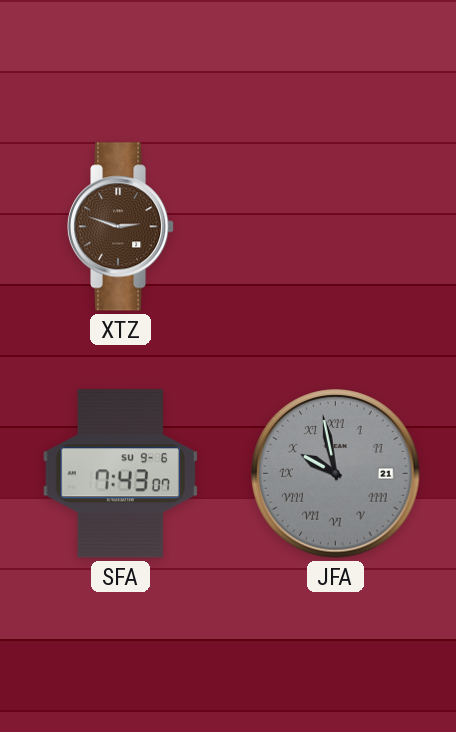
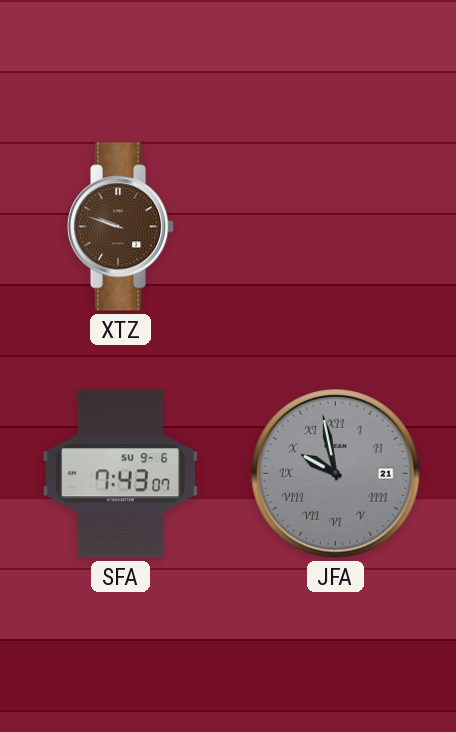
XTZ: 2:48 -> 9:48
